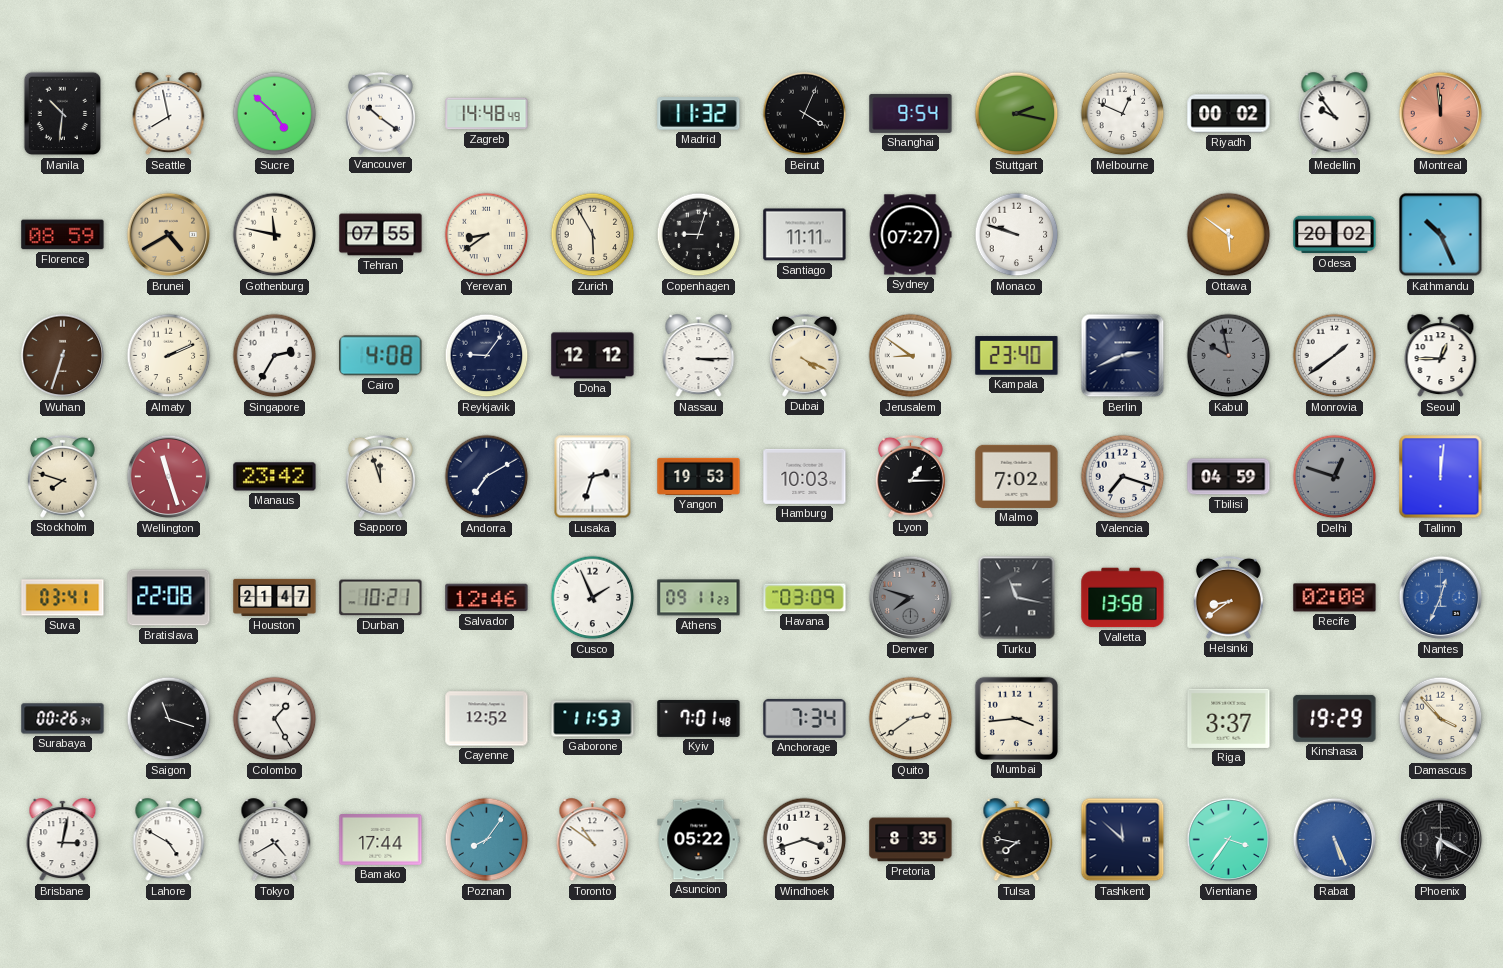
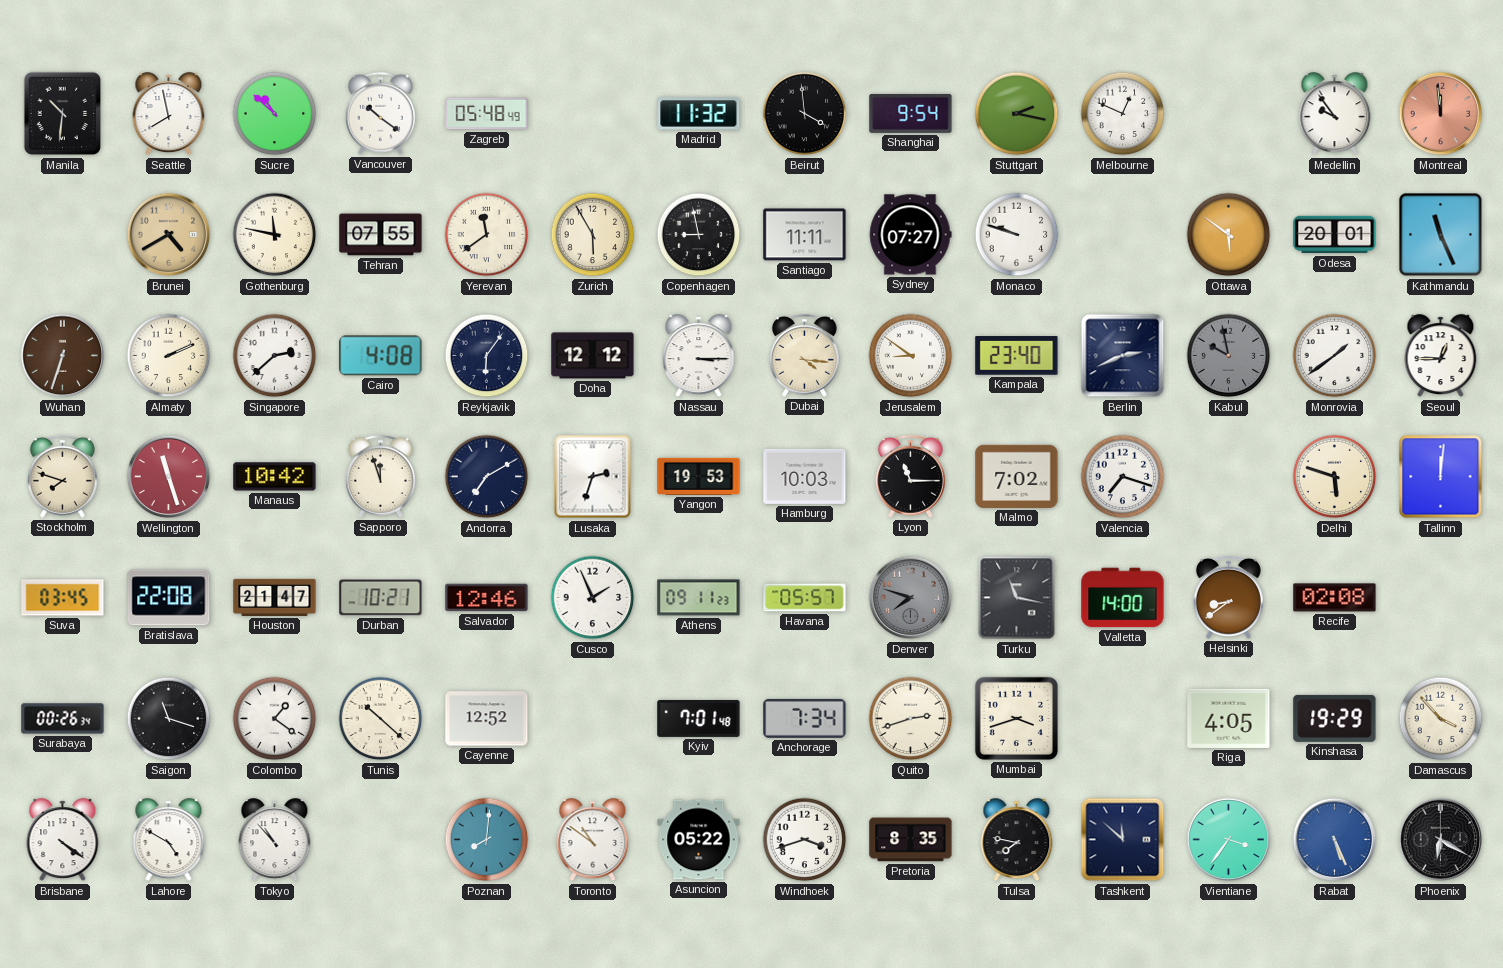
Sucre: 4:52 -> 10:52
Zagreb: 14:48 -> 05:48
Beirut: 4:04 -> 3:59
Riyadh: 00:02 -> none
Florence: 08:59 -> none
Yerevan: 8:39 -> 11:39
Copenhagen: 9:03 -> 8:58
Odesa: 20:02 -> 20:01
Kathmandu: 10:26 -> 11:26
Singapore: 2:35 -> 2:38
Reykjavik: 9:06 -> 6:06
Dubai: 4:19 -> 4:16
Manaus: 23:42 -> 10:42
Lyon: 1:15 -> 11:15
Tbilisi: 04:59 -> none
Delhi: 12:48 -> 5:48
Delhi dial: grey -> cream
Suva: 03:41 -> 03:45
Havana: 03:09 -> 05:57
Valletta: 13:58 -> 14:00
Nantes: 12:34 -> none
Colombo: 1:25 -> 1:21
Tunis: none -> 10:22
Gaborone: 11:53 -> none
Quito: 2:39 -> 2:42
Mumbai: 3:44 -> 3:42
Riga: 3:37 -> 4:05
Brisbane: 3:02 -> 4:21
Tokyo: 4:40 -> 10:53
Bamako: 17:44 -> none
Poznan: 8:06 -> 8:01
